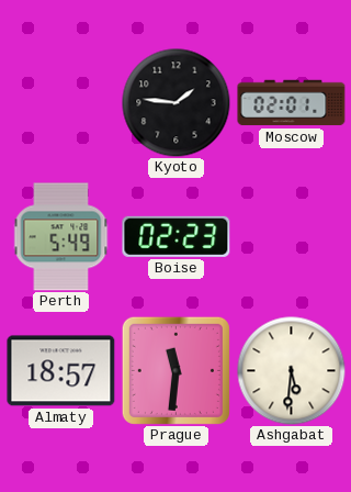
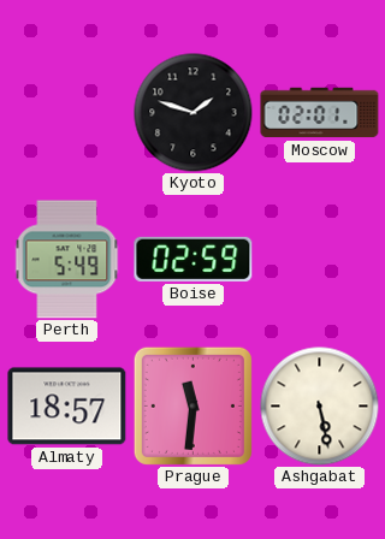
Kyoto: 1:46 -> 1:48
Boise: 02:23 -> 02:59
Ashgabat: 5:31 -> 5:28
